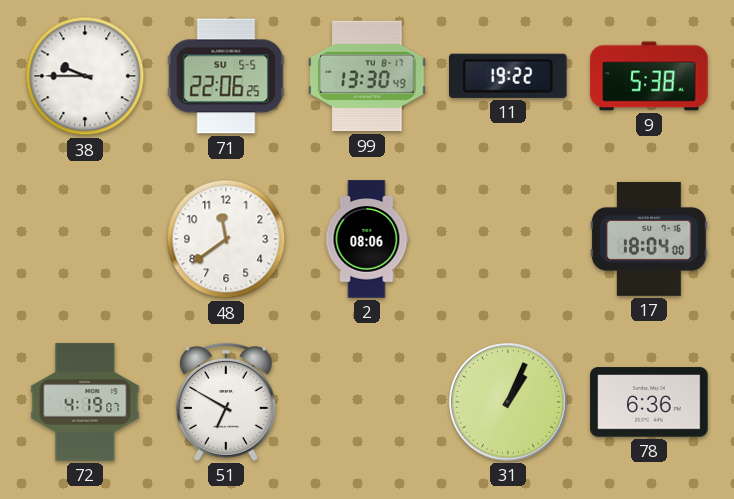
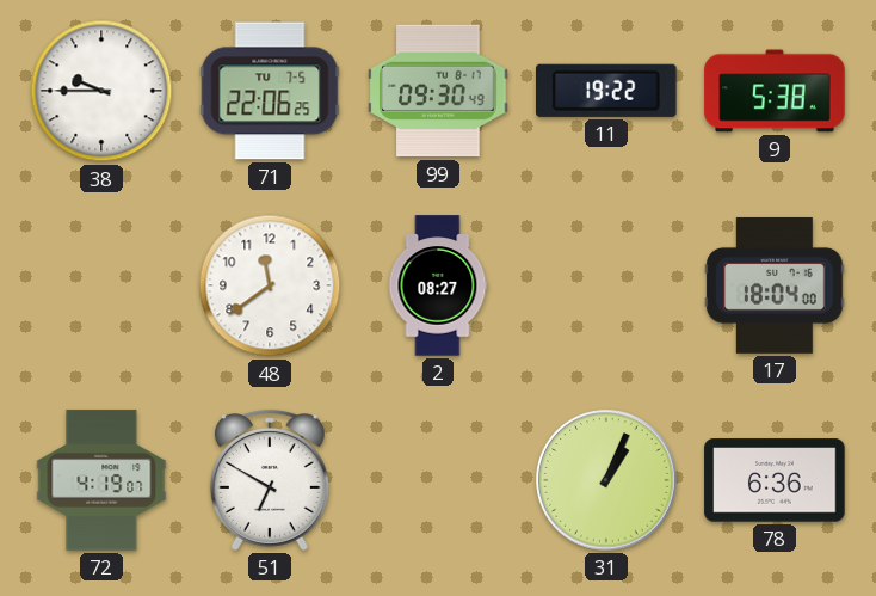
71 date: SU 5-5 -> TU 7-5
99: 13:30 -> 09:30
2: 08:06 -> 08:27
